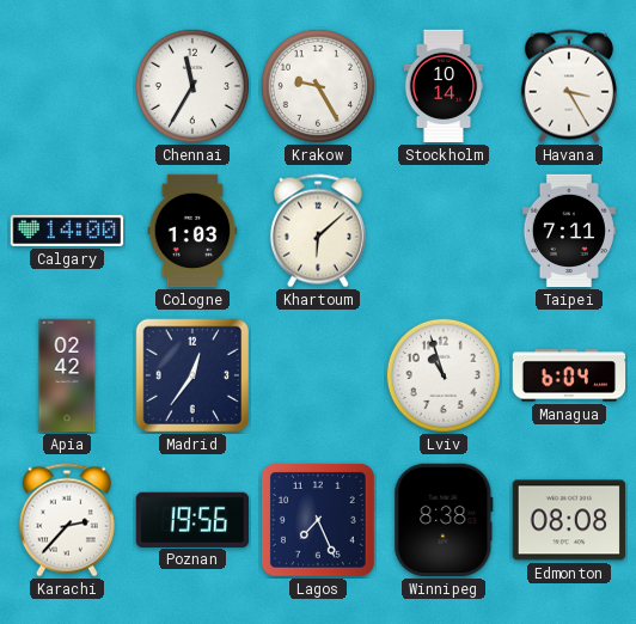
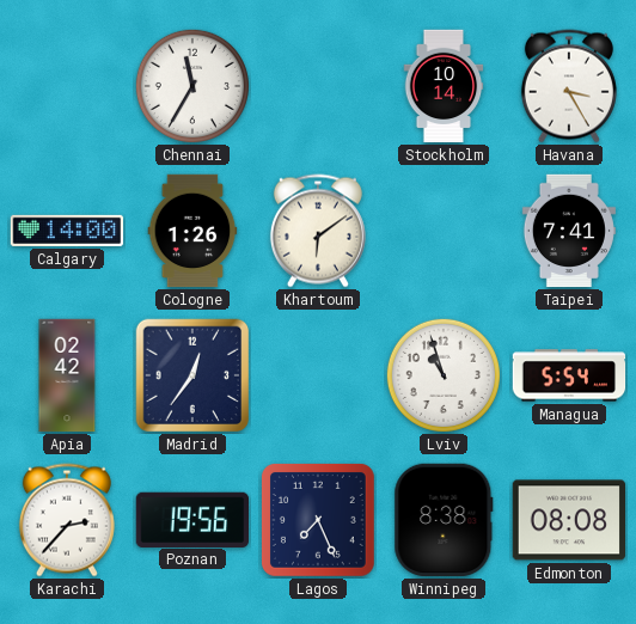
Krakow: 9:25 -> none
Cologne: 1:03 -> 1:26
Khartoum: 6:08 -> 6:09
Taipei: 7:11 -> 7:41
Managua: 6:04 -> 5:54
